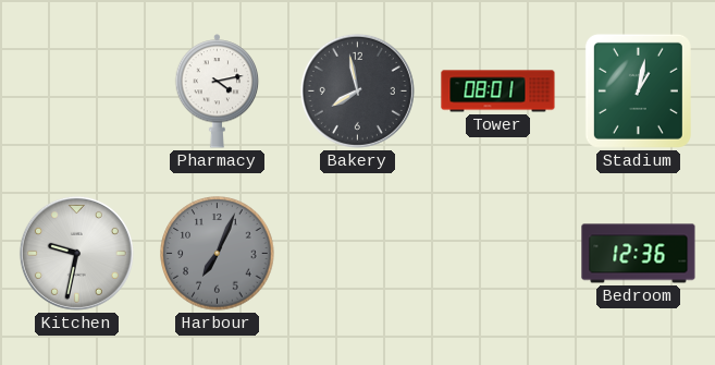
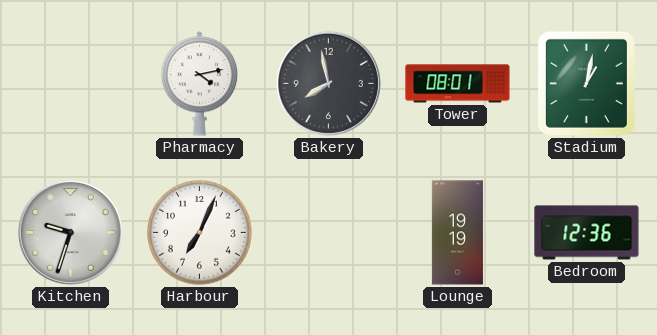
Kitchen: 9:32 -> 9:33
Harbour dial: grey -> white
Lounge: none -> 19:19
